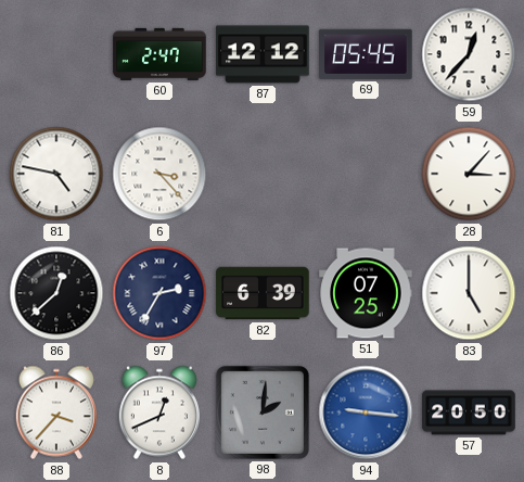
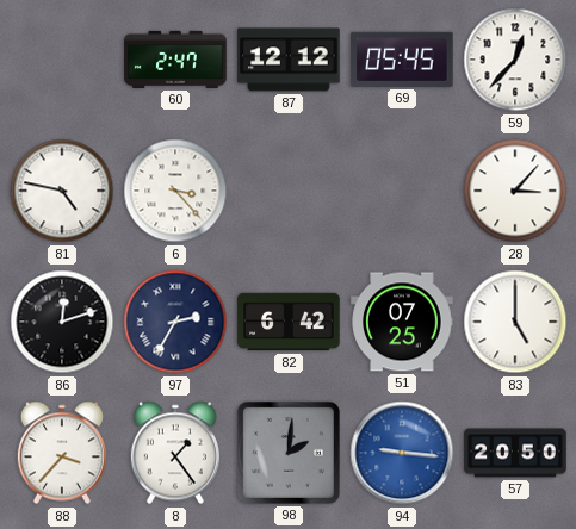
86: 12:38 -> 12:12
82: 6:39 -> 6:42
8: 12:41 -> 1:24
